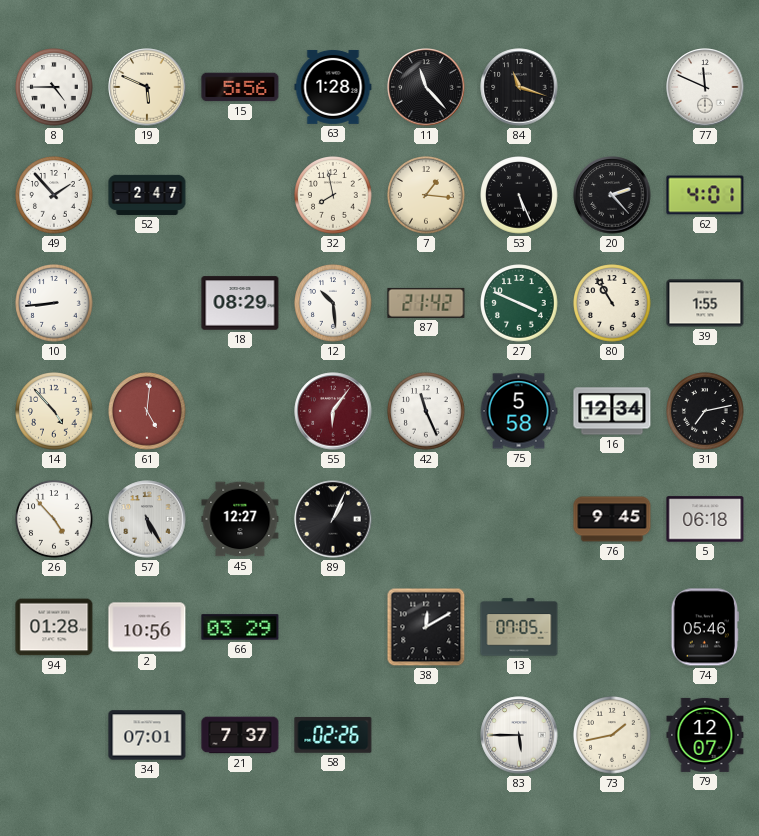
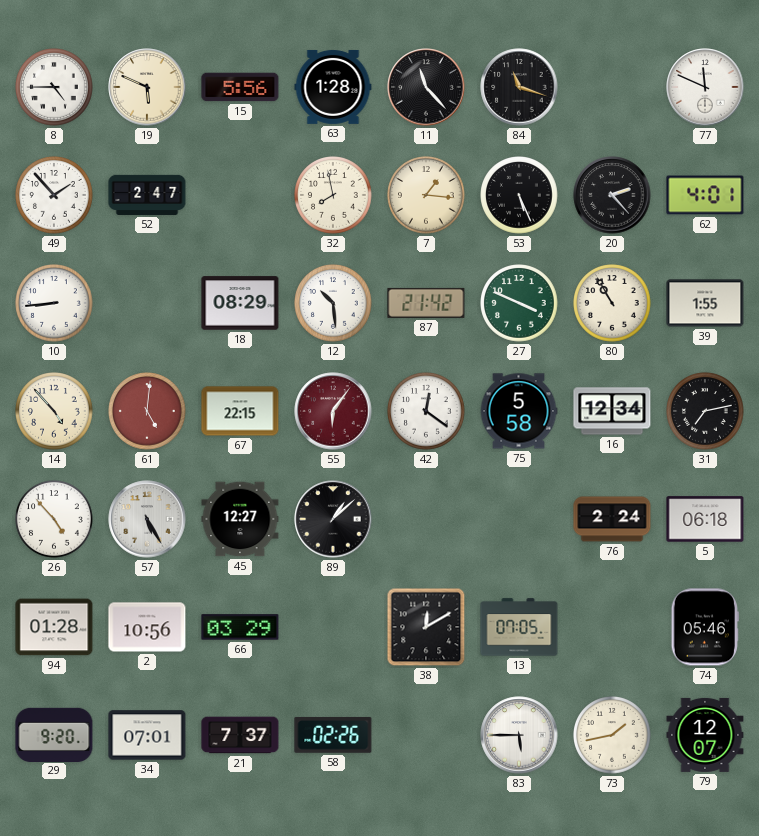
67: none -> 22:15
42: 11:26 -> 12:21
89: 1:04 -> 1:08
76: 9:45 -> 2:24
29: none -> 9:20
